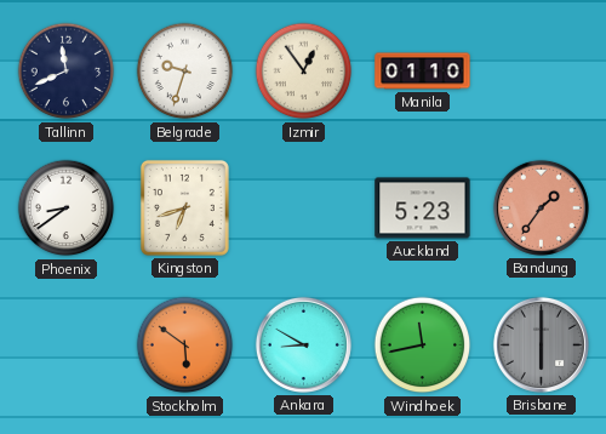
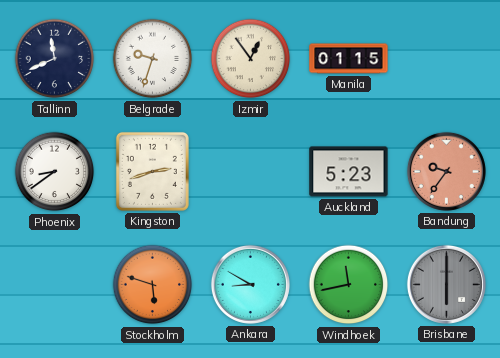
Manila: 01:10 -> 01:15
Kingston: 6:42 -> 2:42
Bandung: 1:36 -> 9:36
Stockholm: 5:51 -> 5:48
